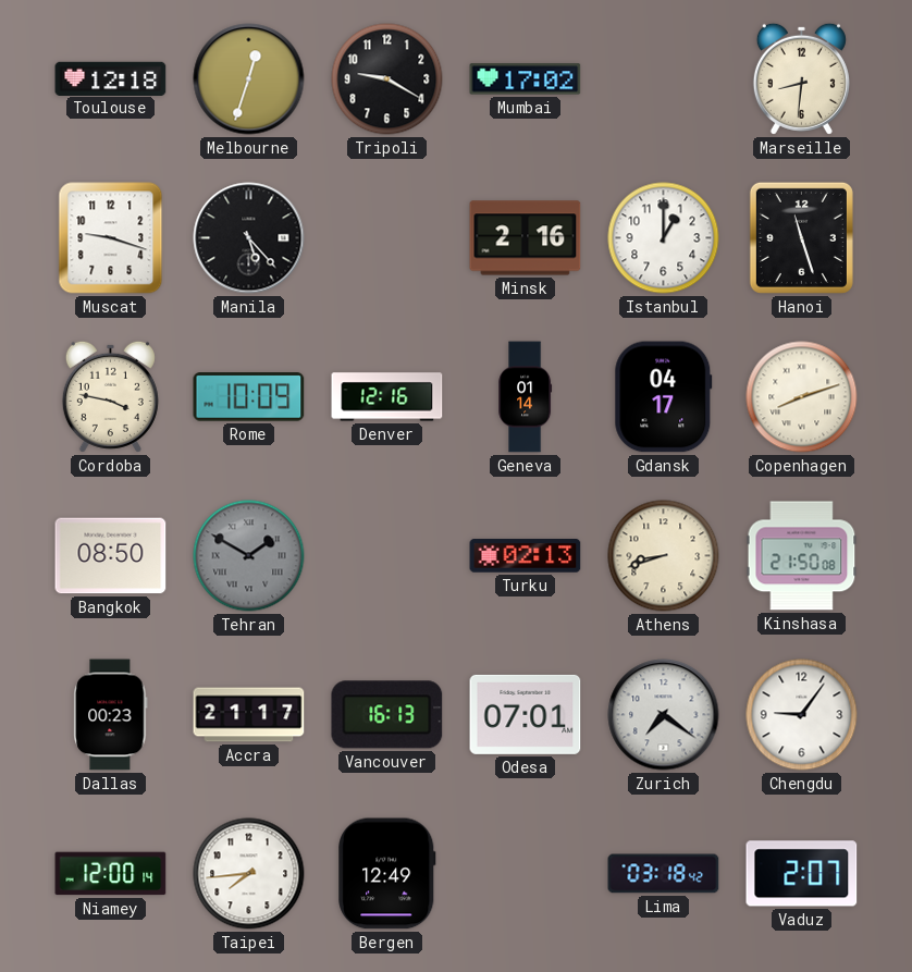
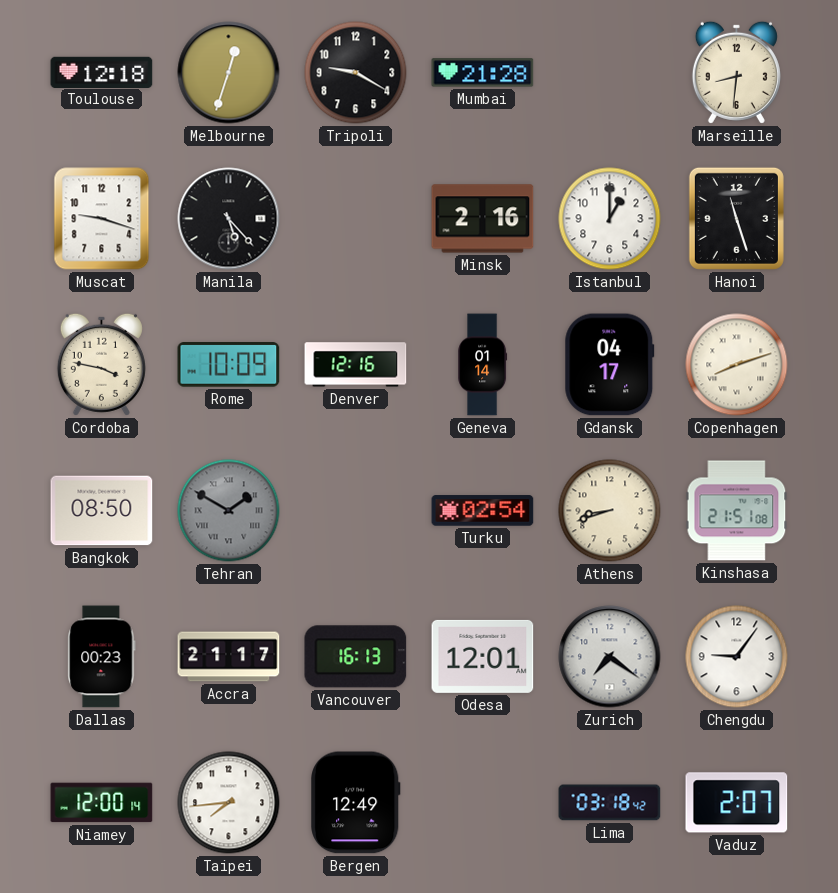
Mumbai: 17:02 -> 21:28
Turku: 02:13 -> 02:54
Kinshasa: 21:50 -> 21:51
Odesa: 07:01 -> 12:01
